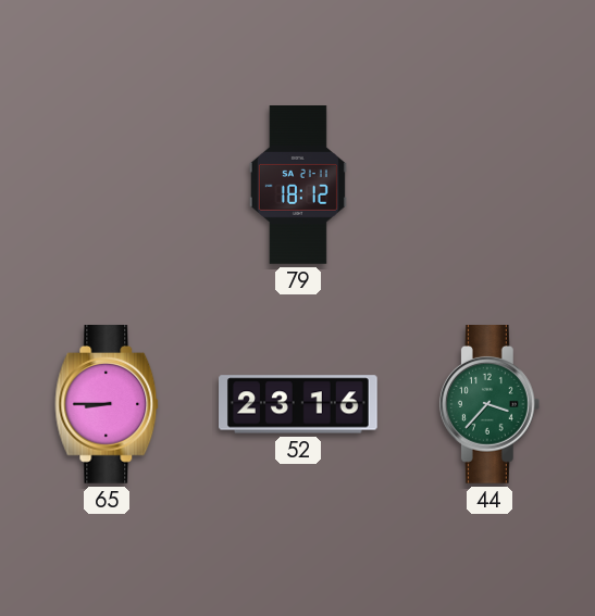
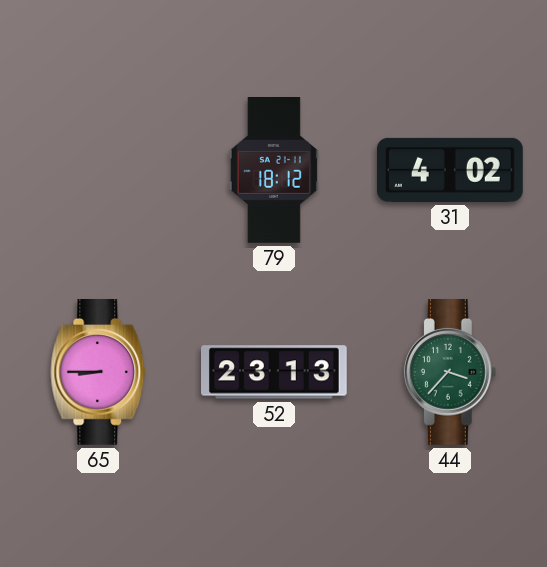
31: none -> 4:02
52: 23:16 -> 23:13
